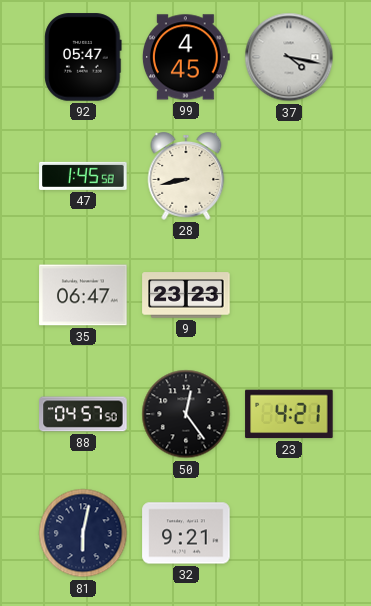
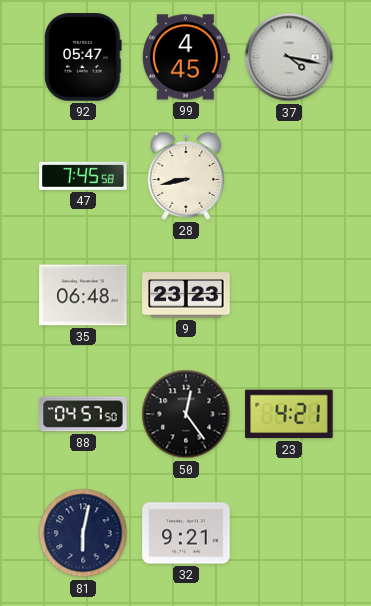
47: 1:45 -> 7:45
35: 06:47 -> 06:48
